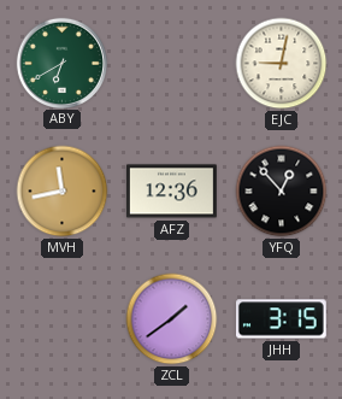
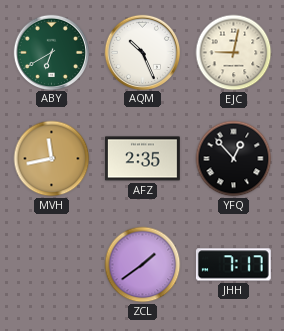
AQM: none -> 10:26
AFZ: 12:36 -> 2:35
JHH: 3:15 -> 7:17
